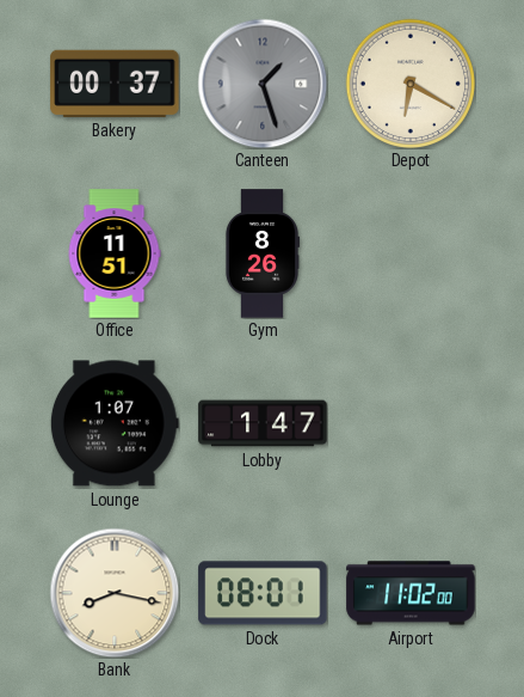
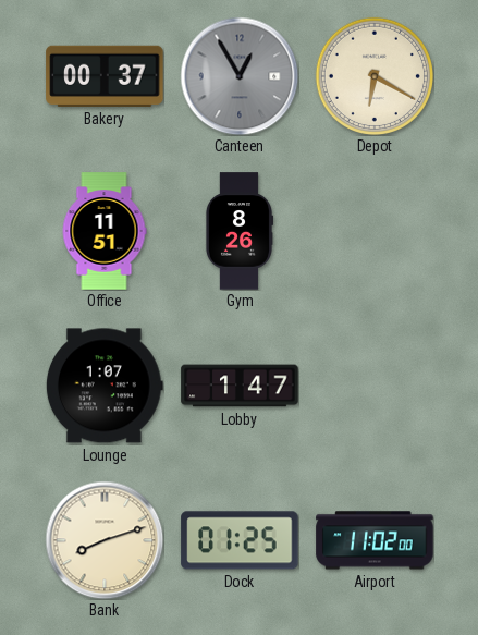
Canteen: 1:27 -> 12:55
Bank: 8:17 -> 8:12
Dock: 08:01 -> 01:25
